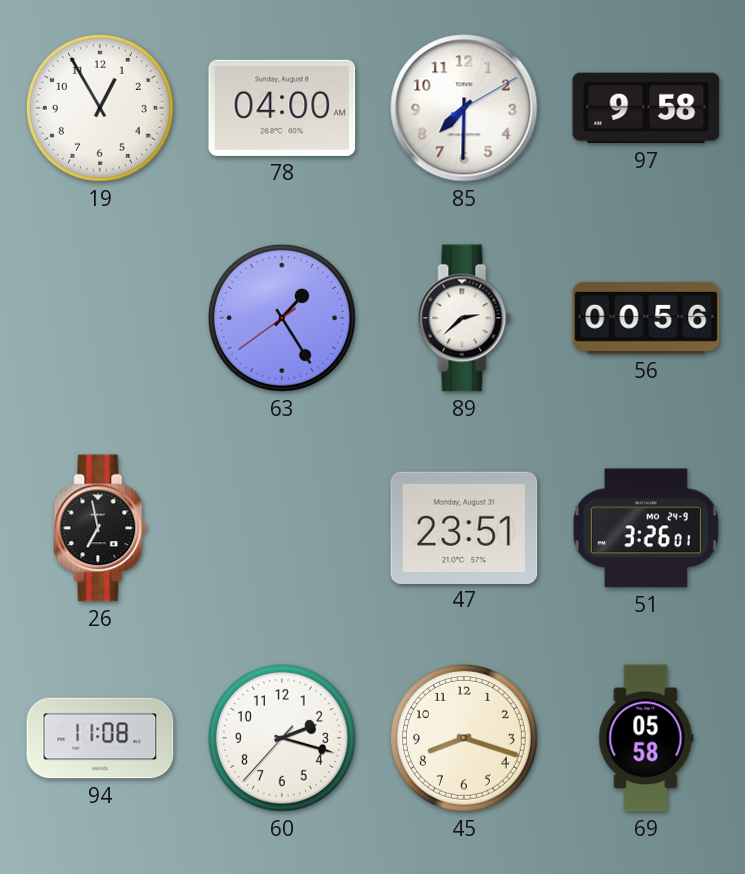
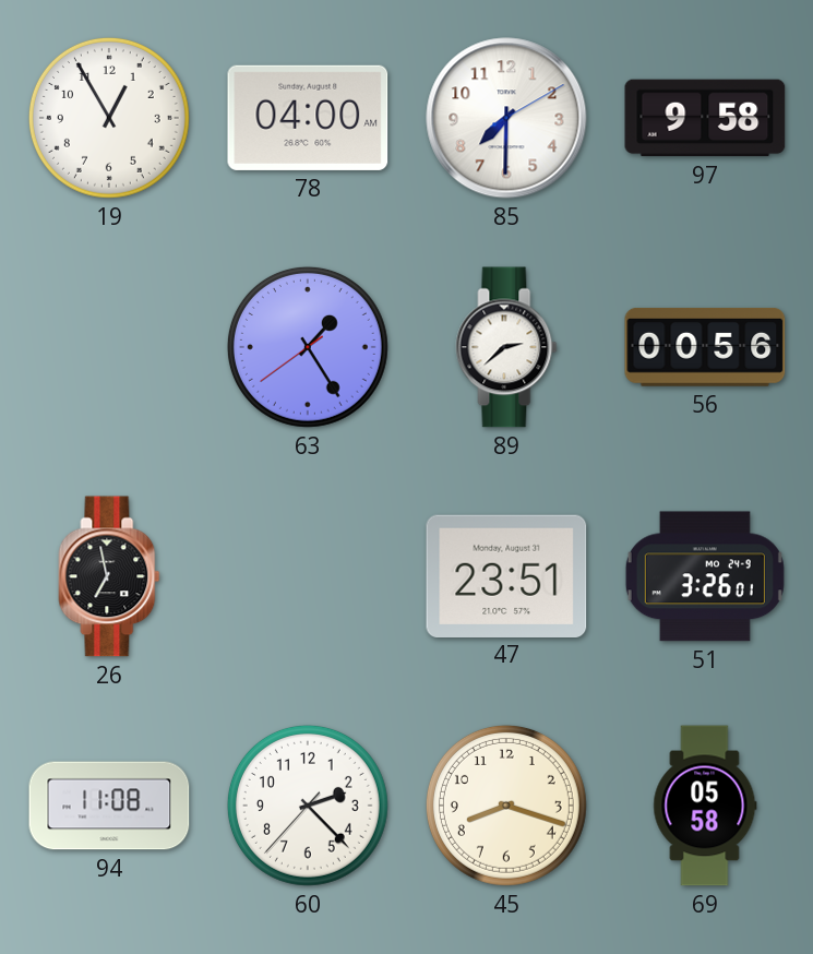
60: 2:17 -> 2:22
